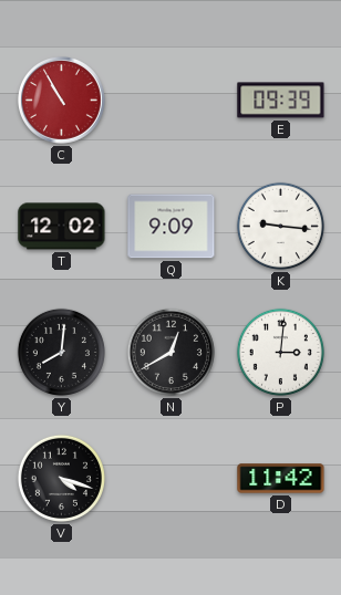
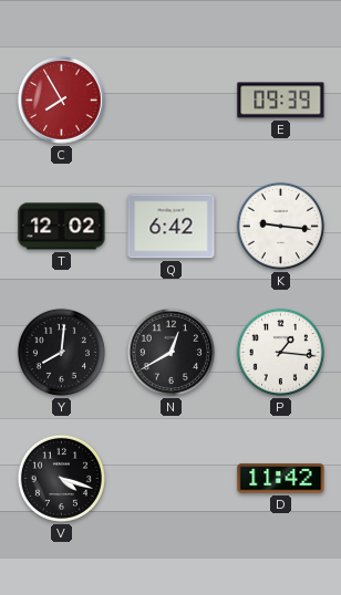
C: 10:55 -> 7:55
Q: 9:09 -> 6:42
P: 3:01 -> 1:16
